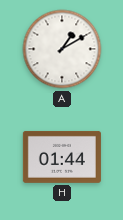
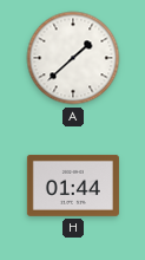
A: 1:10 -> 1:38
